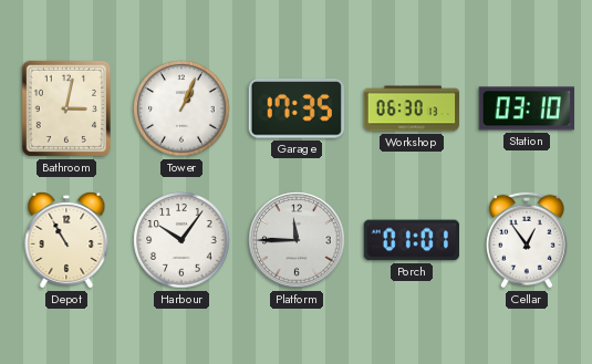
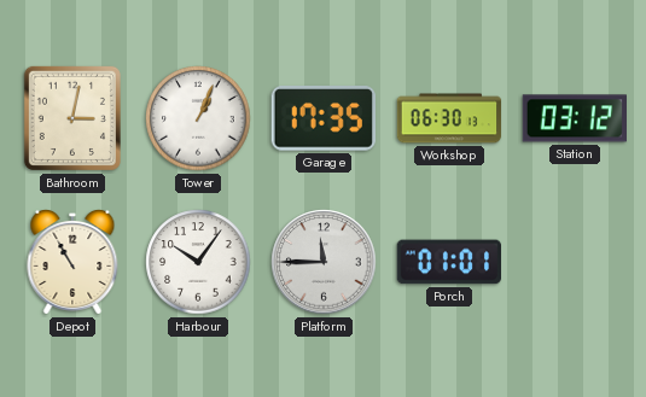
Station: 03:10 -> 03:12
Cellar: 12:54 -> none
